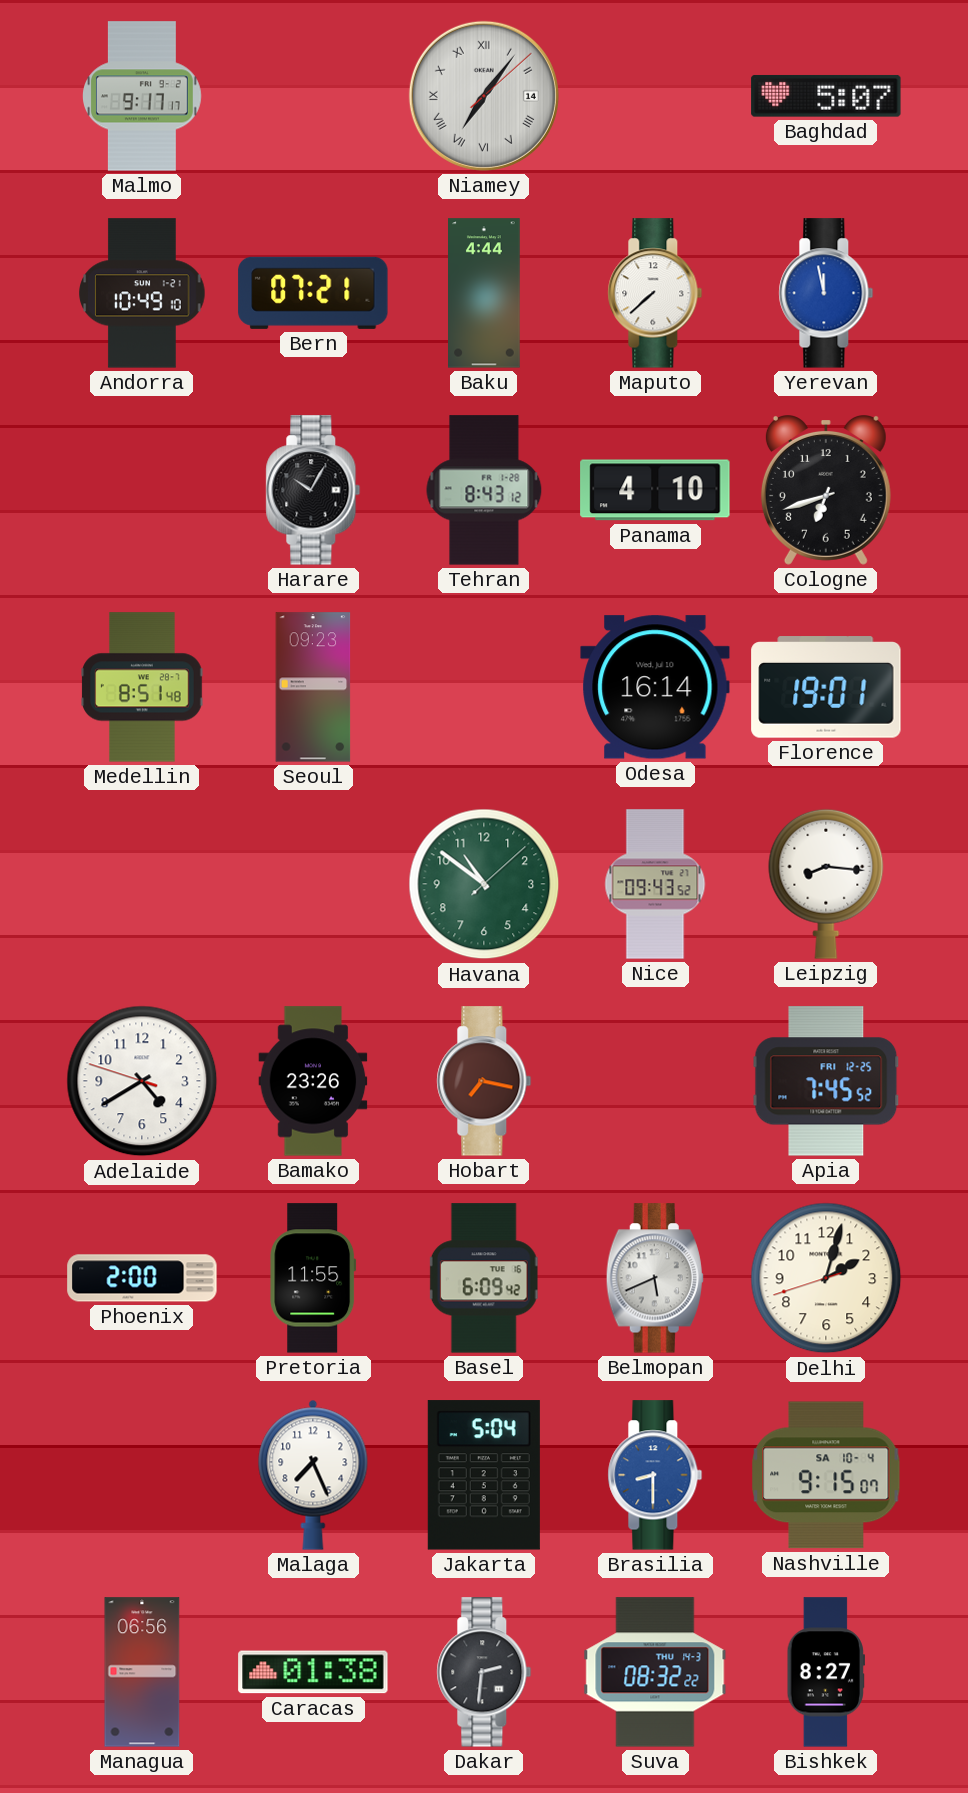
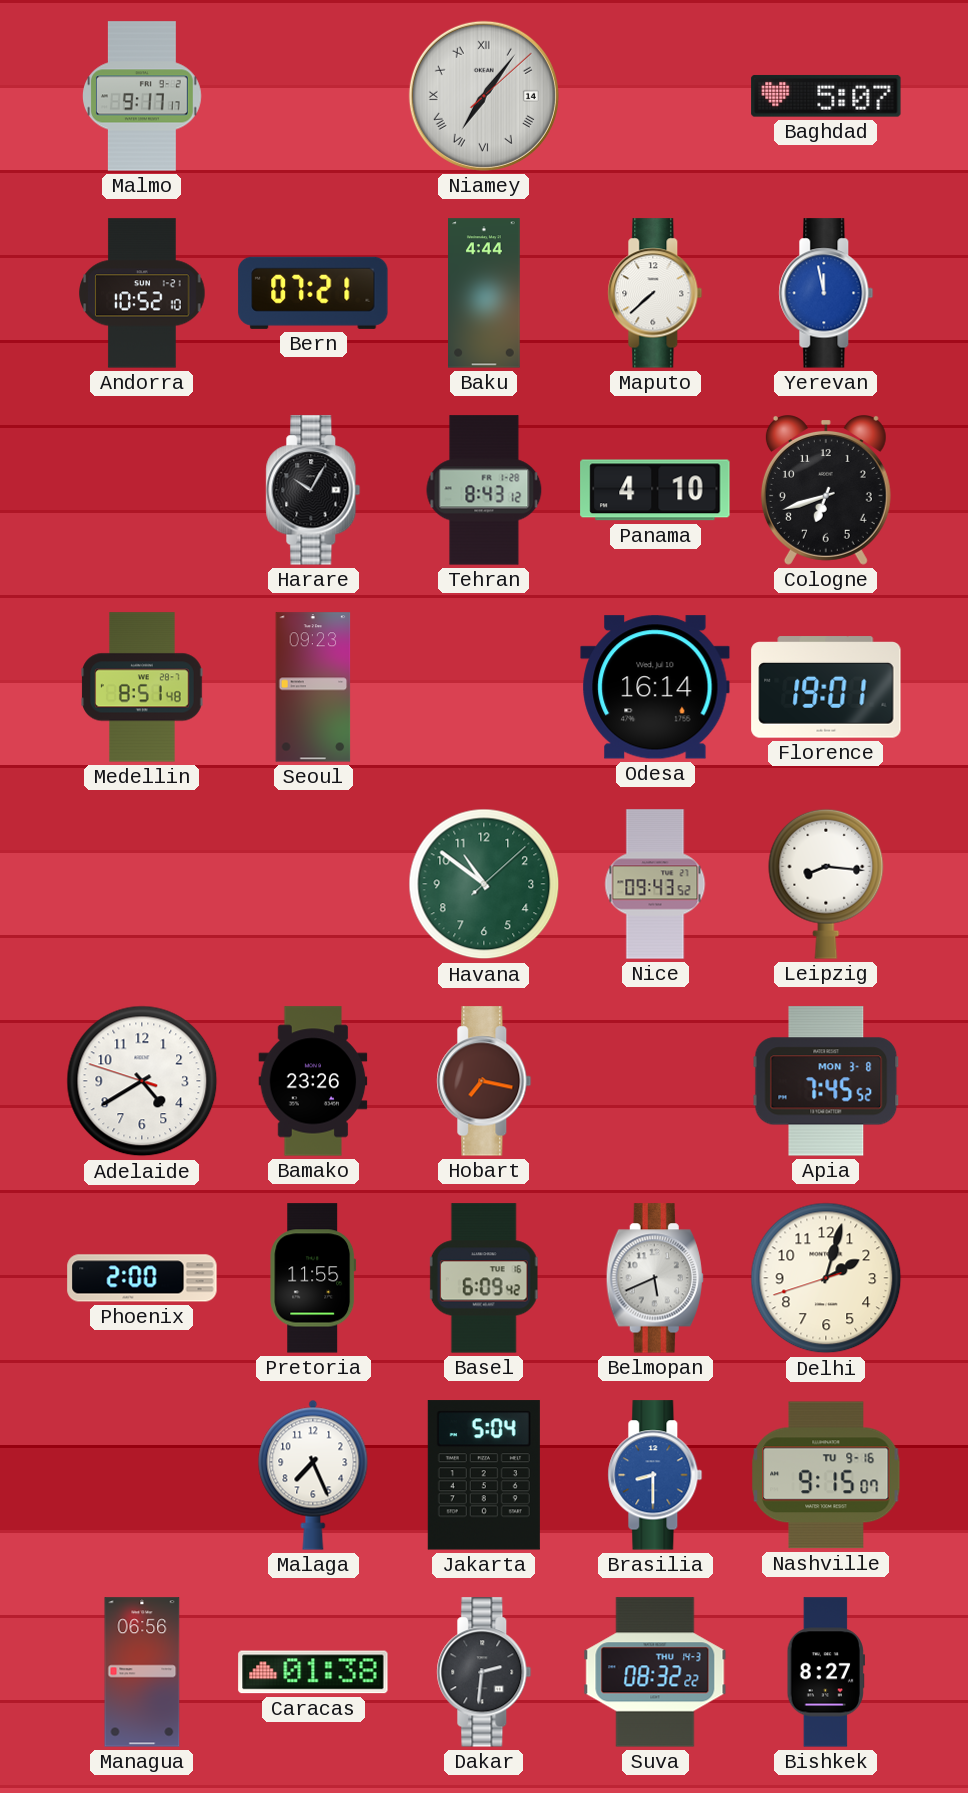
Andorra: 10:49 -> 10:52
Apia date: FRI 12-25 -> MON 3-8
Nashville date: SA 10-4 -> TU 9-16
